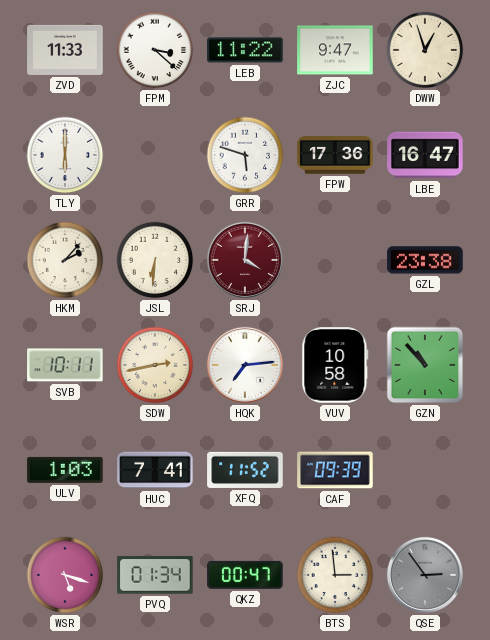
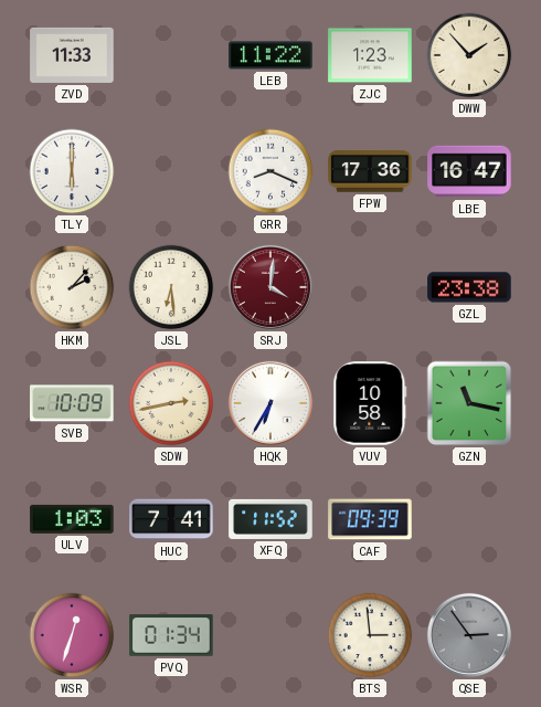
FPM: 3:22 -> none
ZJC: 9:47 -> 1:23
DWW: 12:57 -> 1:53
GRR: 5:48 -> 8:19
JSL: 6:31 -> 6:29
SVB: 10:11 -> 10:09
HQK: 7:14 -> 6:35
GZN: 10:53 -> 11:17
WSR: 5:18 -> 12:33
QKZ: 00:47 -> none
